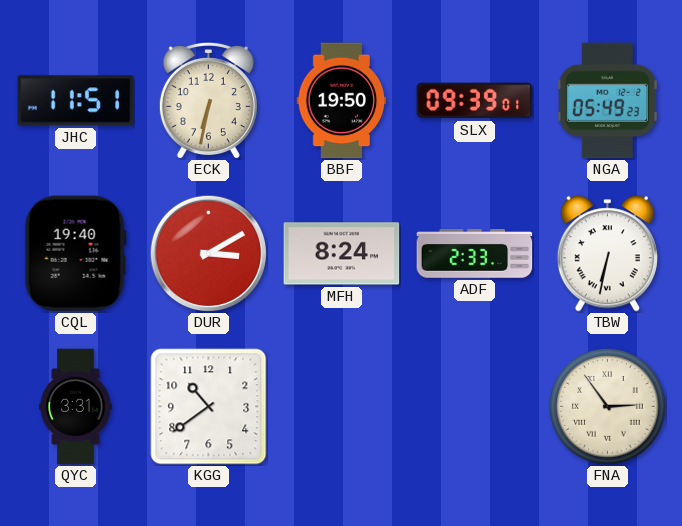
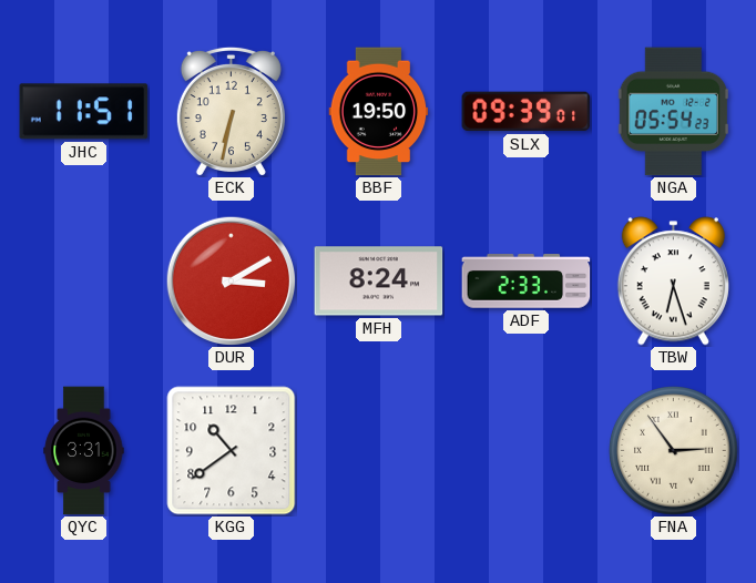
NGA: 05:49 -> 05:54
CQL: 19:40 -> none
TBW: 6:32 -> 6:27
